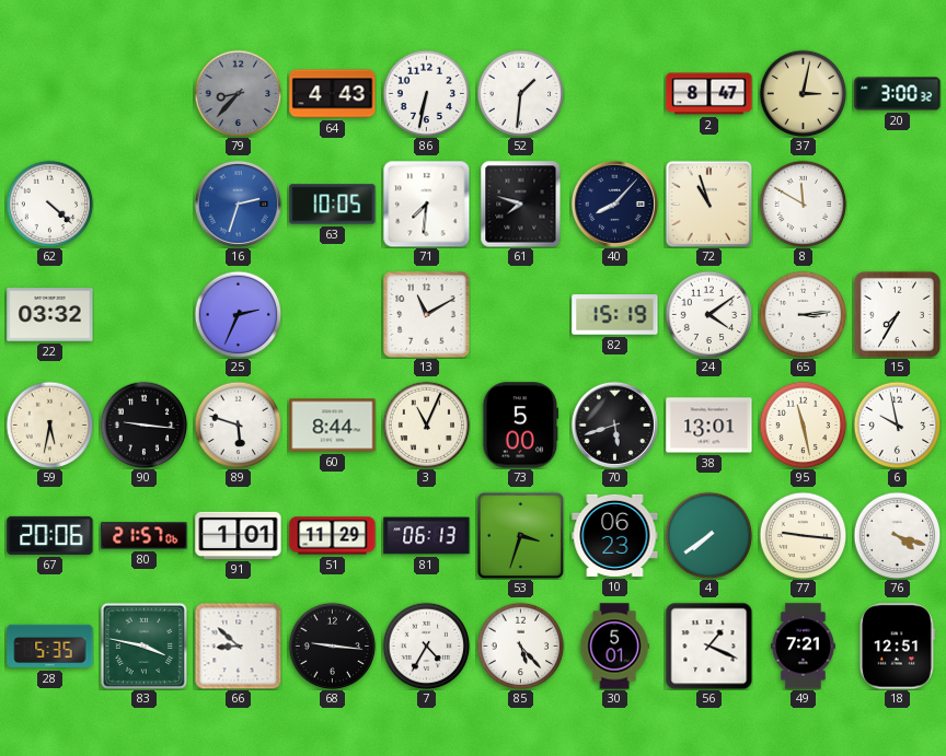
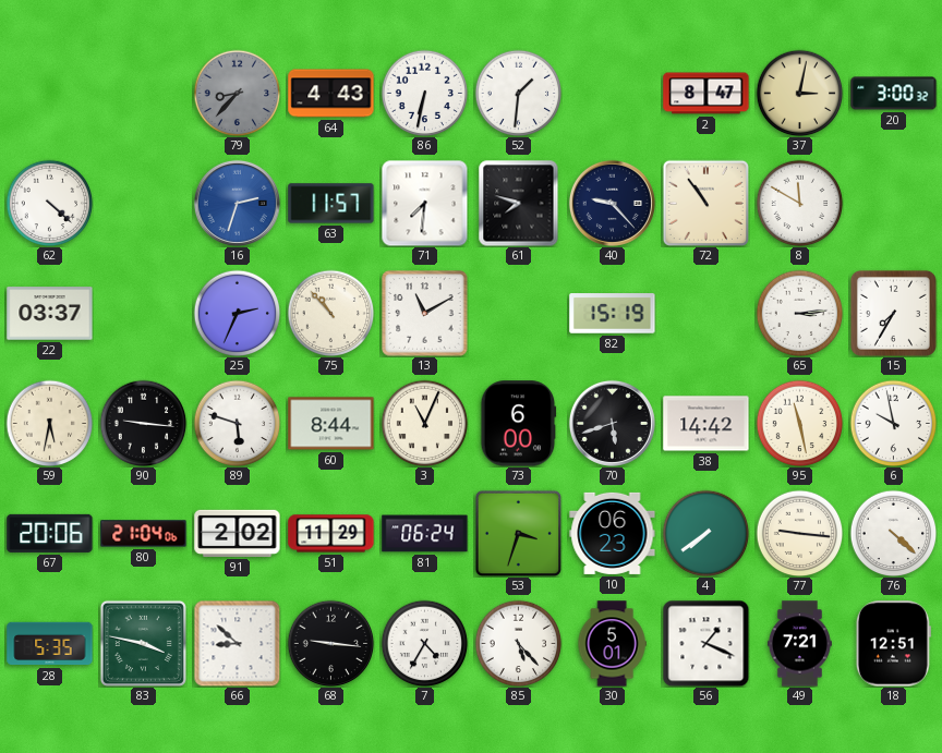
63: 10:05 -> 11:57
40: 8:07 -> 9:23
72: 10:57 -> 10:54
22: 03:32 -> 03:37
75: none -> 10:53
24: 4:09 -> none
73: 5:00 -> 6:00
38: 13:01 -> 14:42
80: 21:57 -> 21:04
91: 1:01 -> 2:02
81: 06:13 -> 06:24
76: 4:18 -> 4:22
